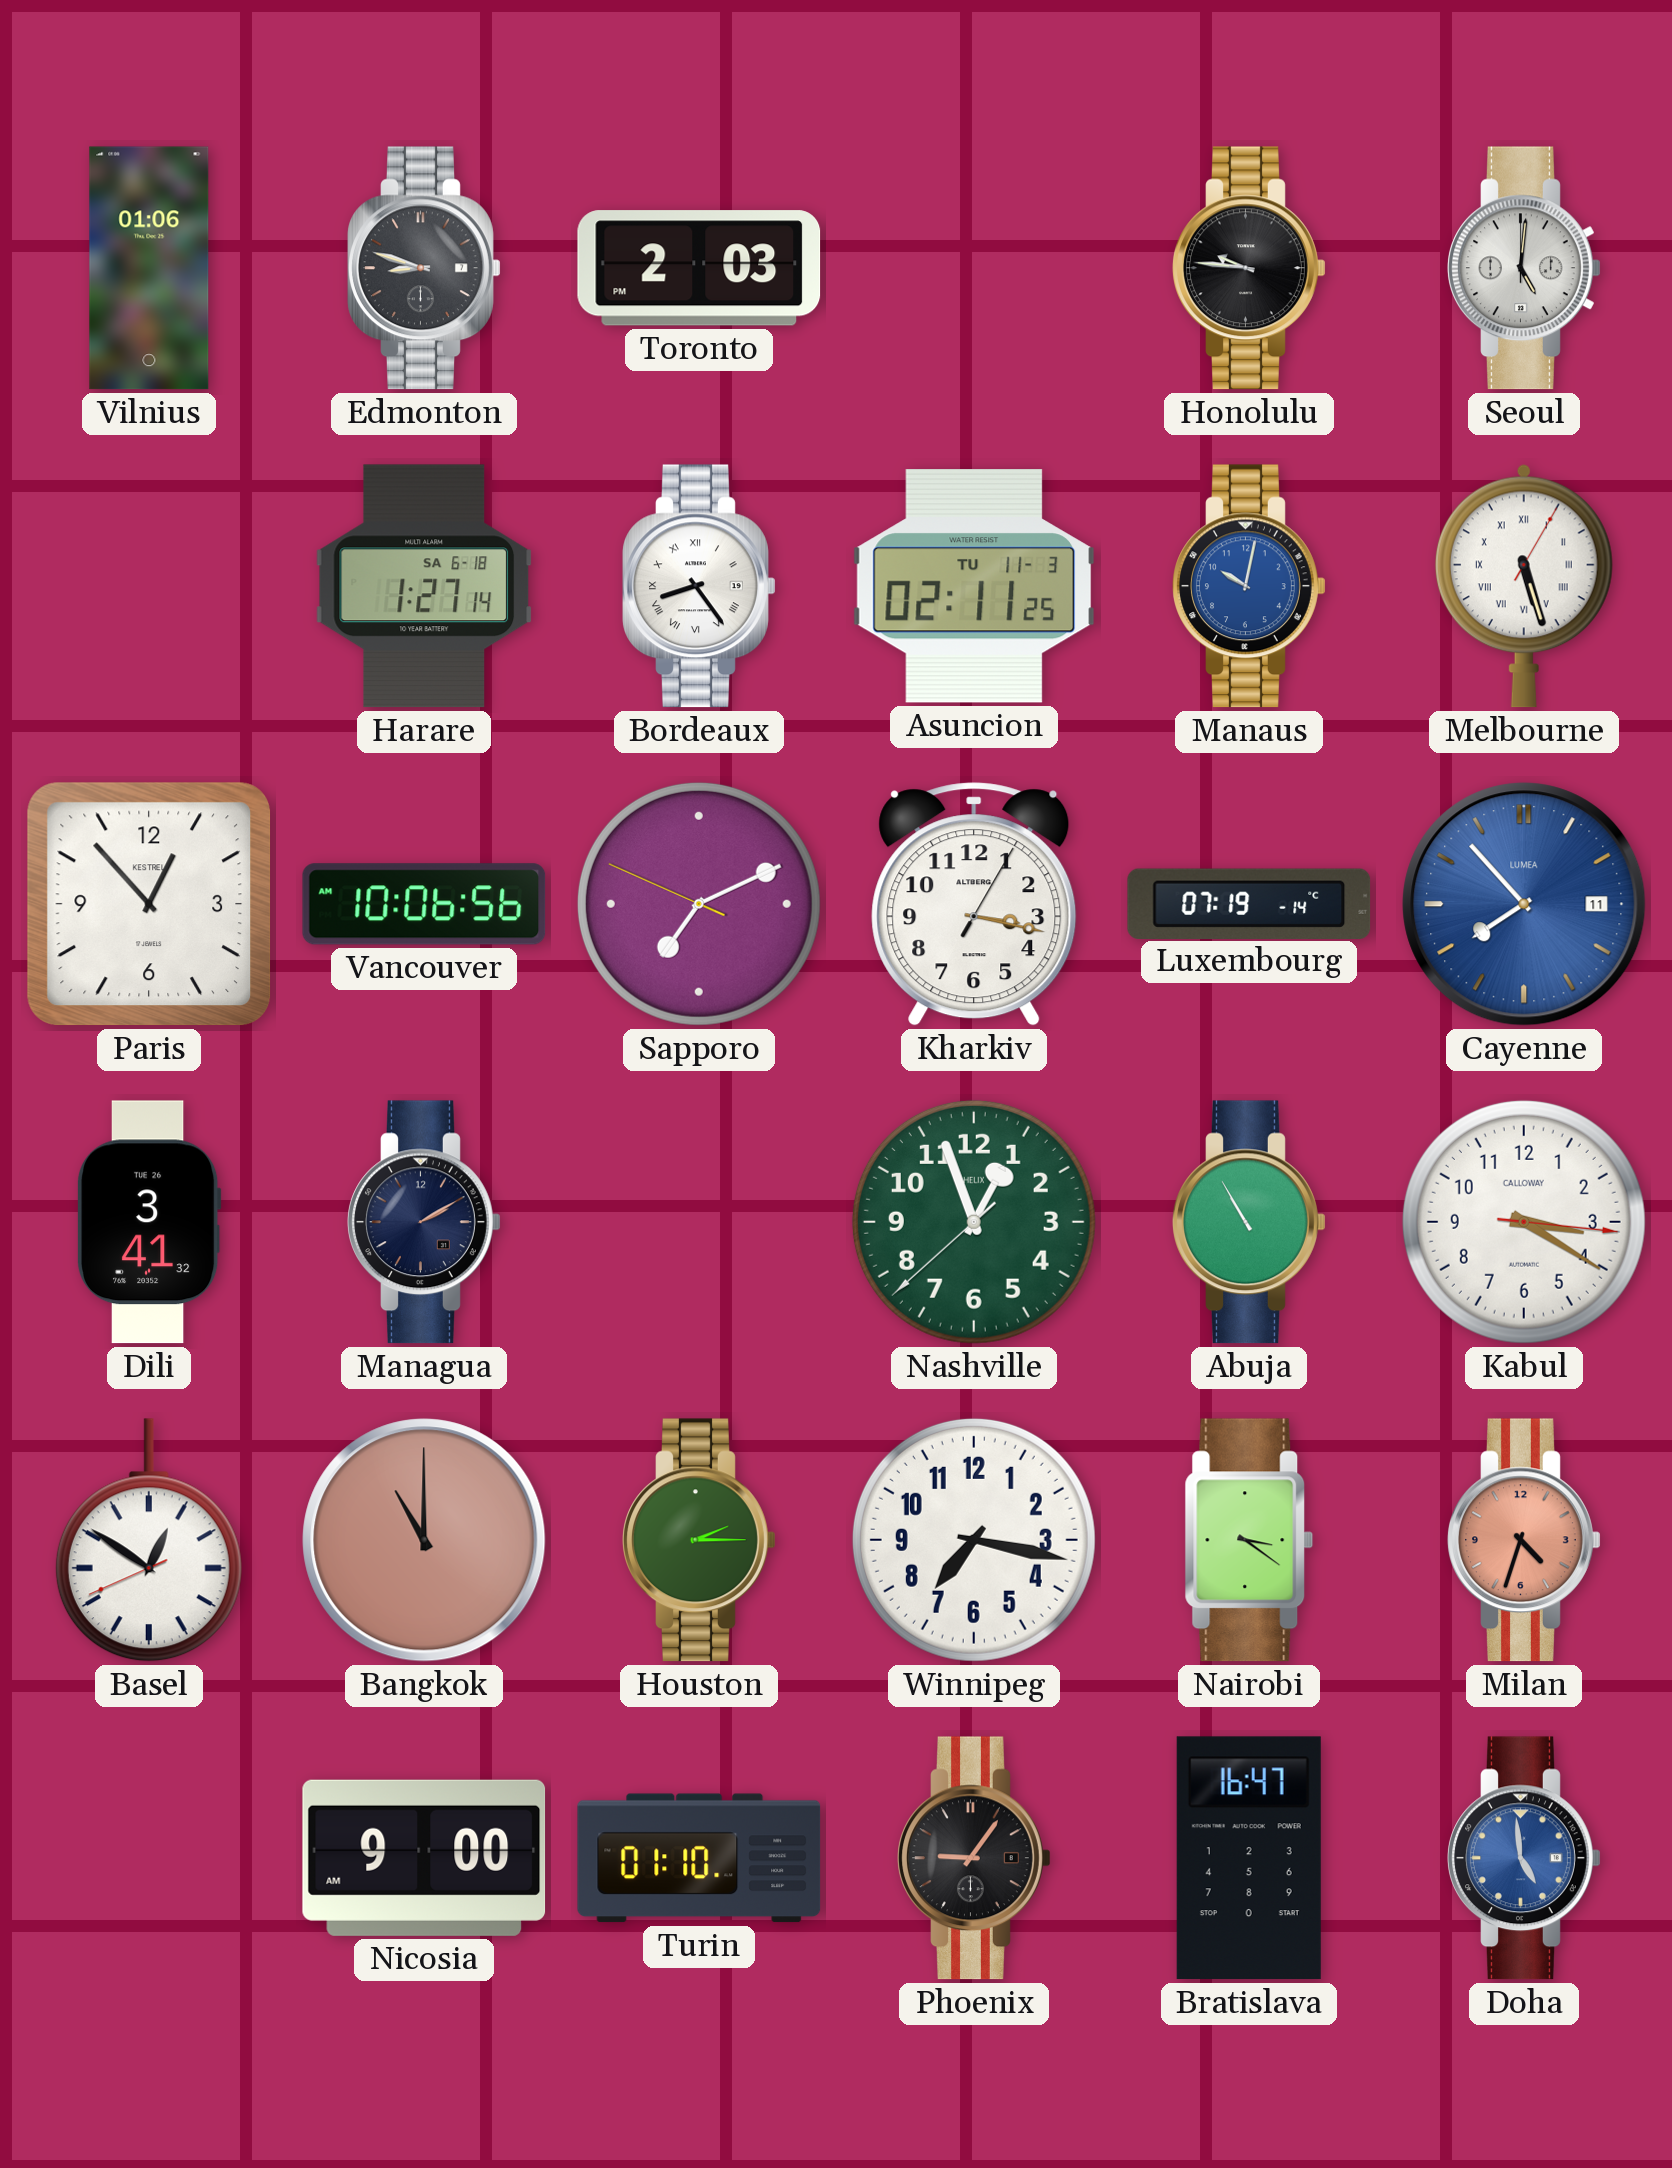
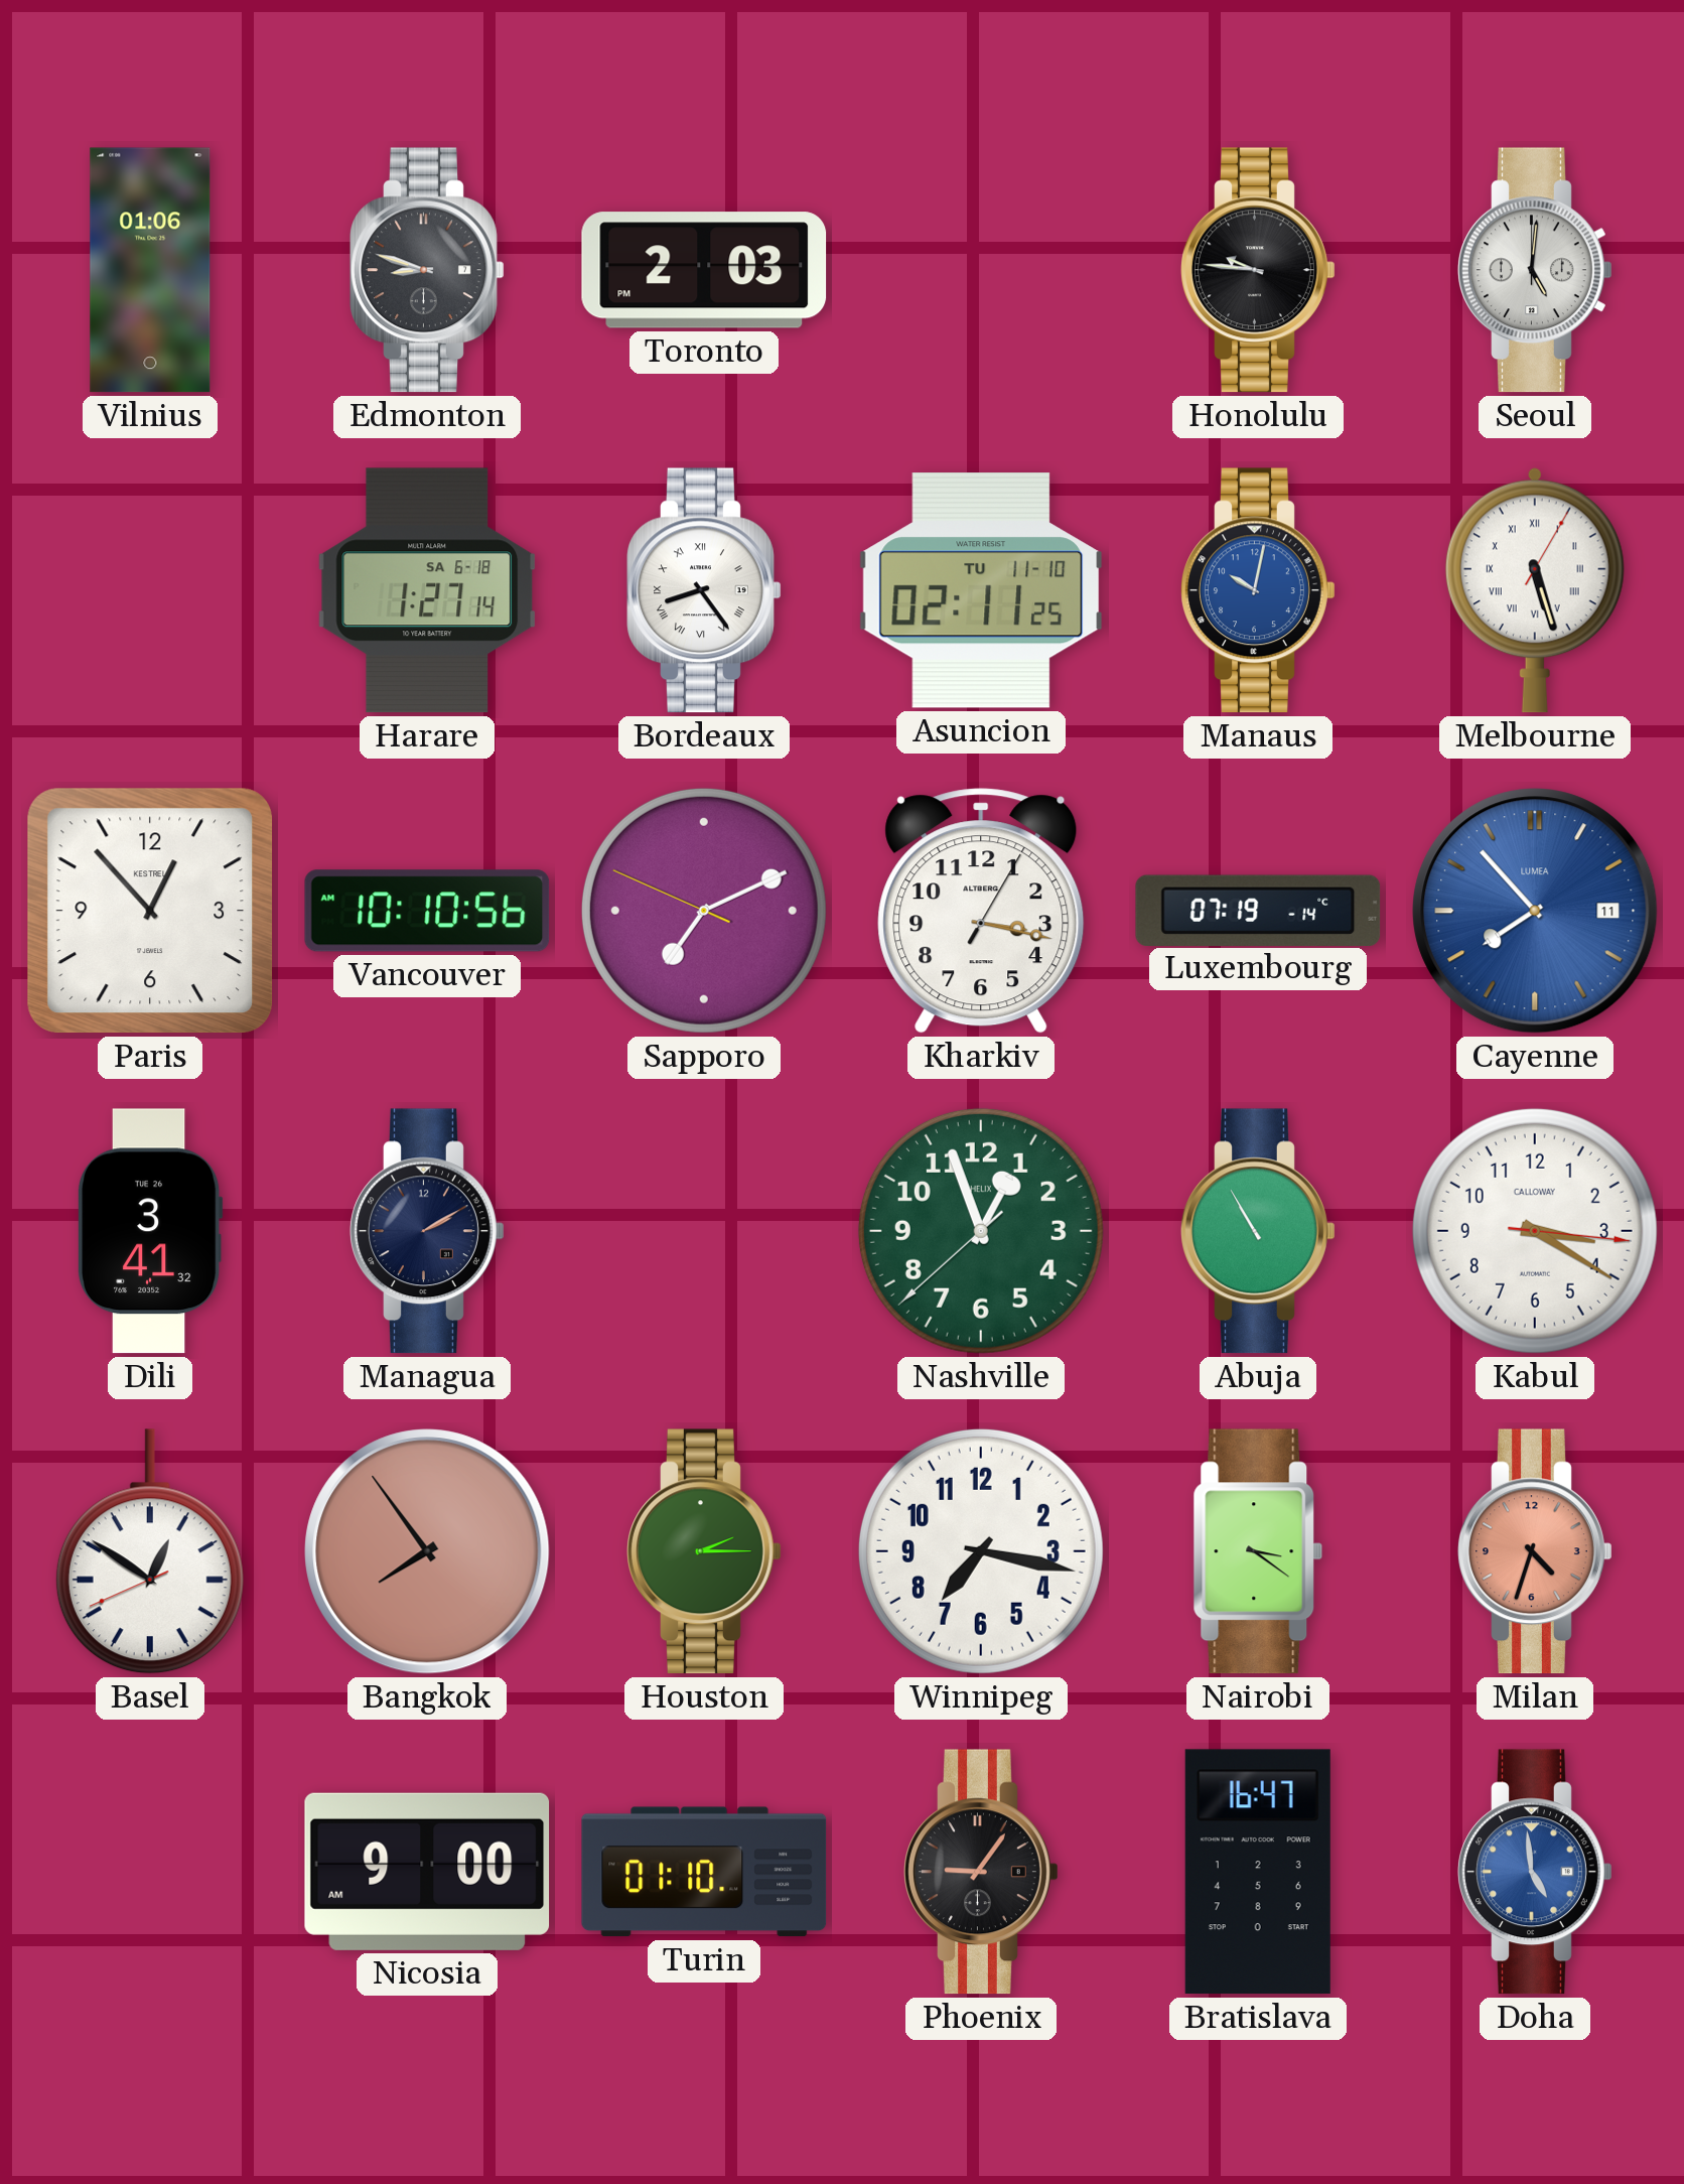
Asuncion date: TU 11-3 -> TU 11-10
Vancouver: 10:06 -> 10:10
Bangkok: 11:00 -> 7:54
